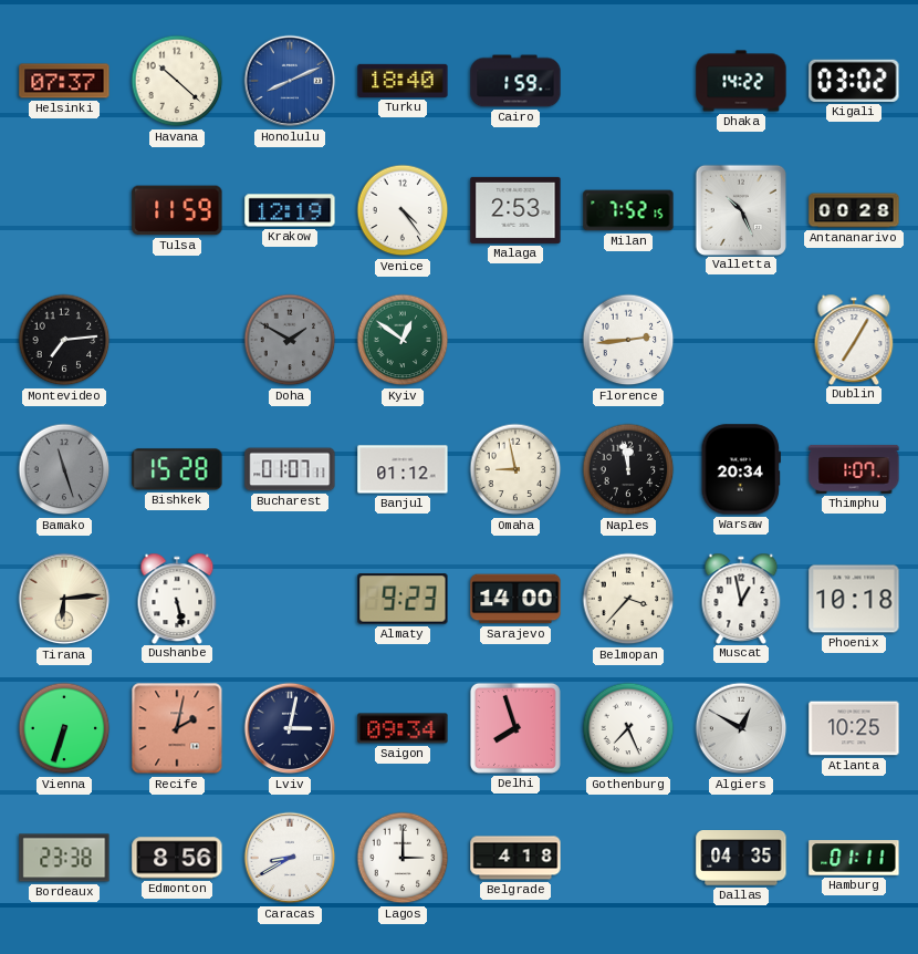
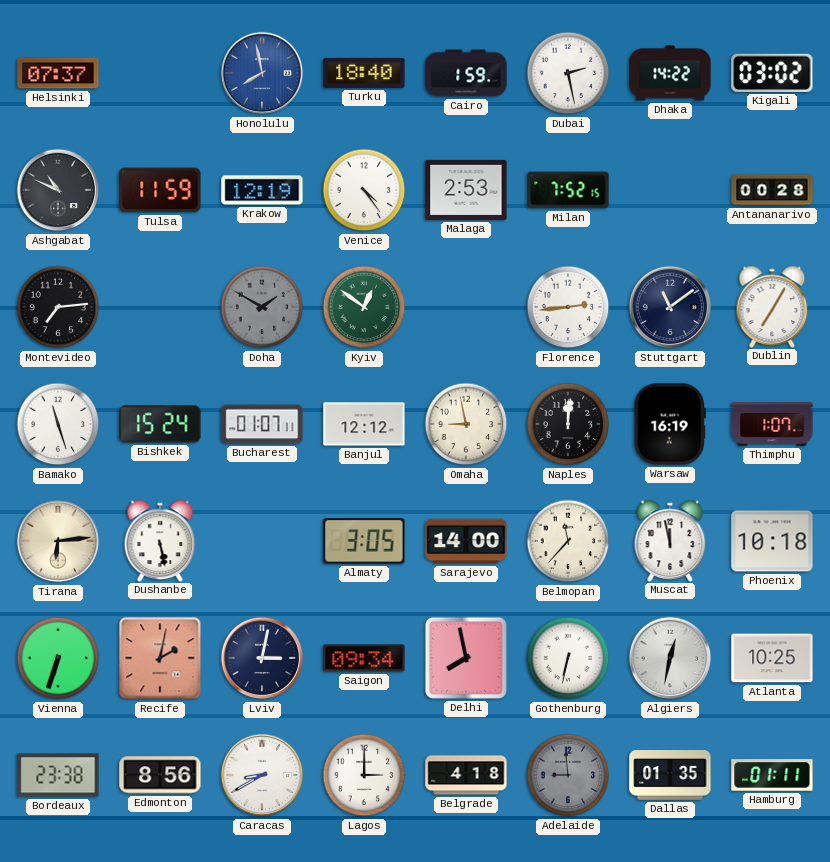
Havana: 10:22 -> none
Honolulu: 8:11 -> 7:58
Dubai: none -> 2:28
Ashgabat: none -> 10:49
Valletta: 10:26 -> none
Stuttgart: none -> 11:09
Bamako dial: grey -> white
Bishkek: 15:28 -> 15:24
Banjul: 01:12 -> 12:12
Naples: 11:58 -> 12:01
Warsaw: 20:34 -> 16:19
Almaty: 9:23 -> 3:05
Belmopan: 3:37 -> 11:37
Muscat: 12:58 -> 11:58
Delhi: 7:57 -> 7:58
Gothenburg: 7:26 -> 6:32
Algiers: 12:50 -> 12:32
Adelaide: none -> 8:59
Dallas: 04:35 -> 01:35
